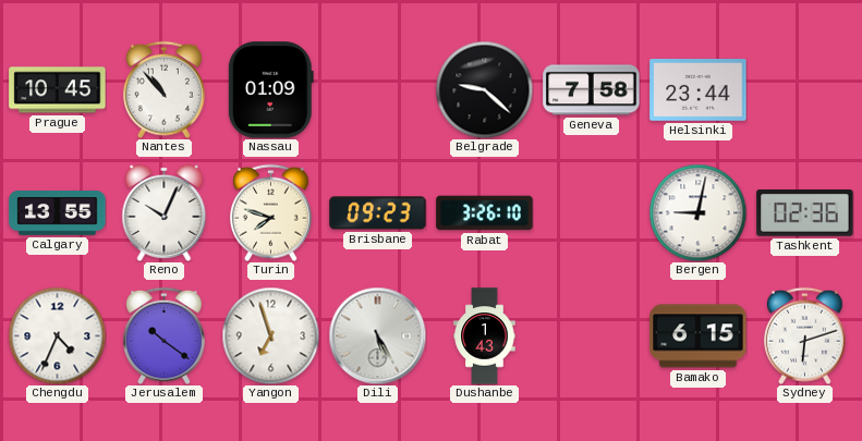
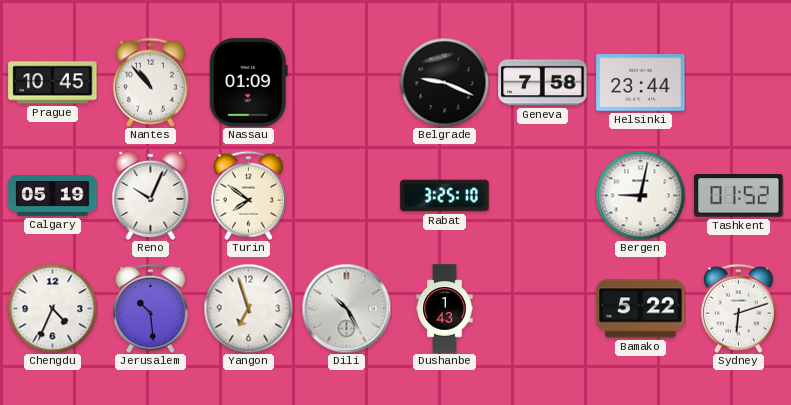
Belgrade: 9:22 -> 9:19
Calgary: 13:55 -> 05:19
Turin: 7:48 -> 7:51
Brisbane: 09:23 -> none
Rabat: 3:26 -> 3:25
Tashkent: 02:36 -> 01:52
Jerusalem: 10:21 -> 10:29
Dili: 5:25 -> 10:25
Bamako: 6:15 -> 5:22
